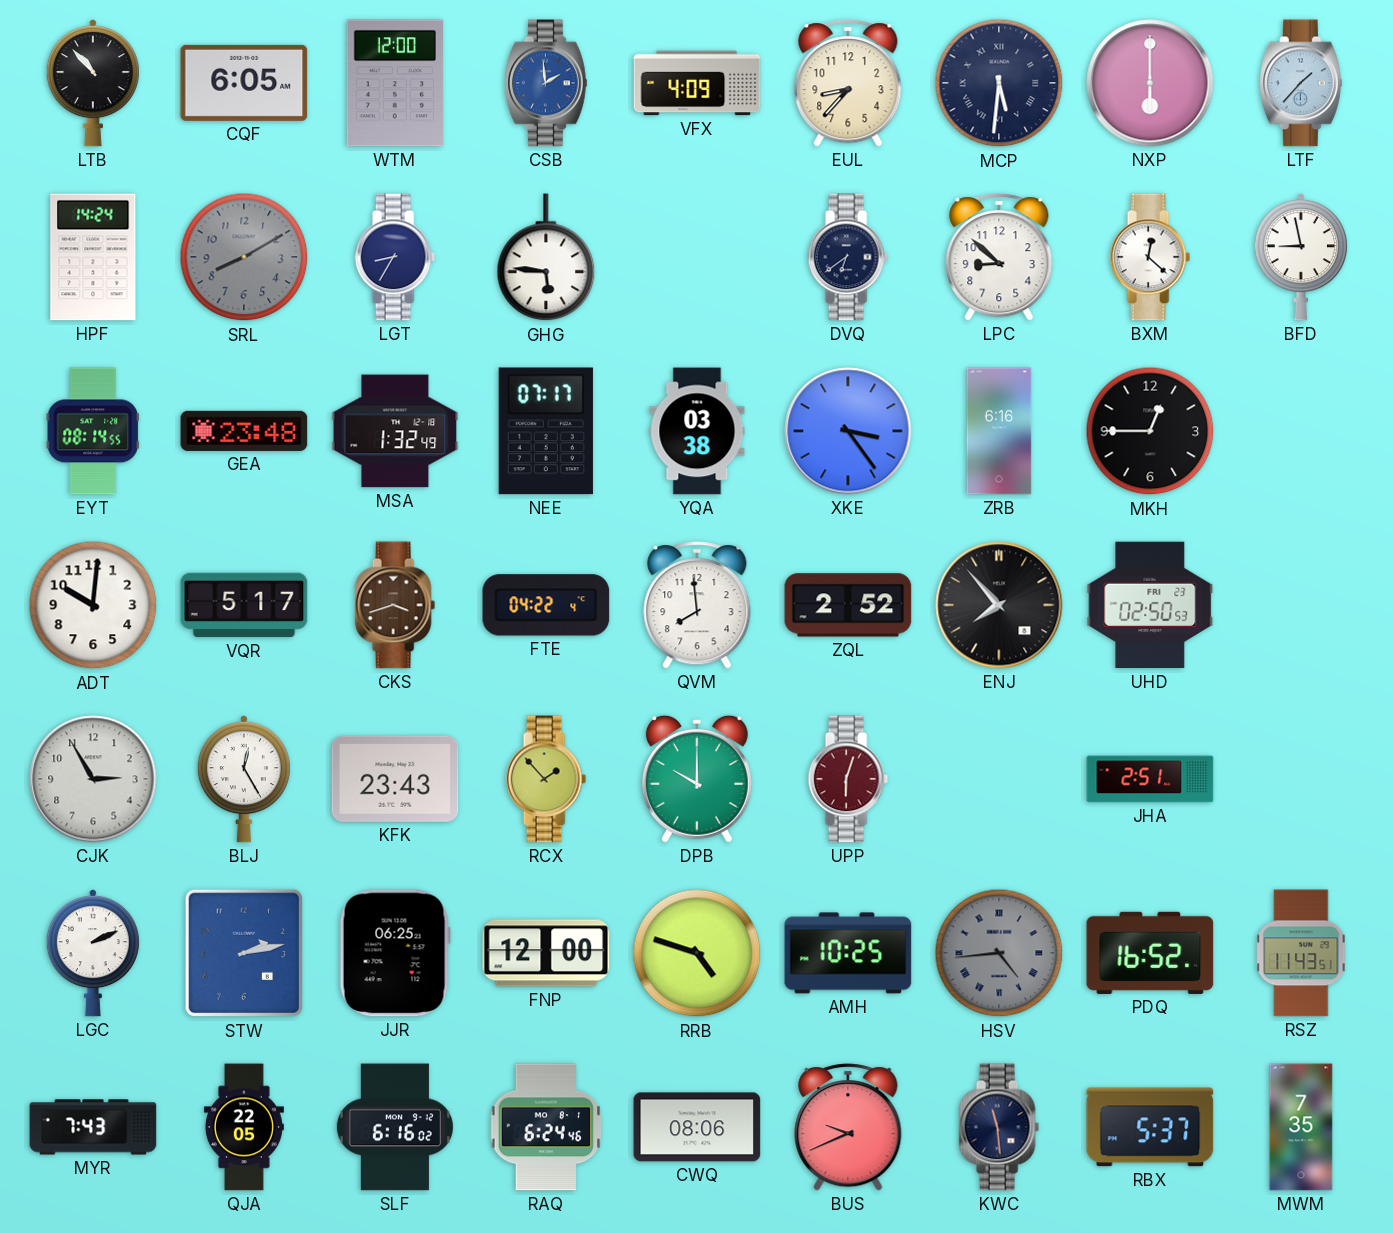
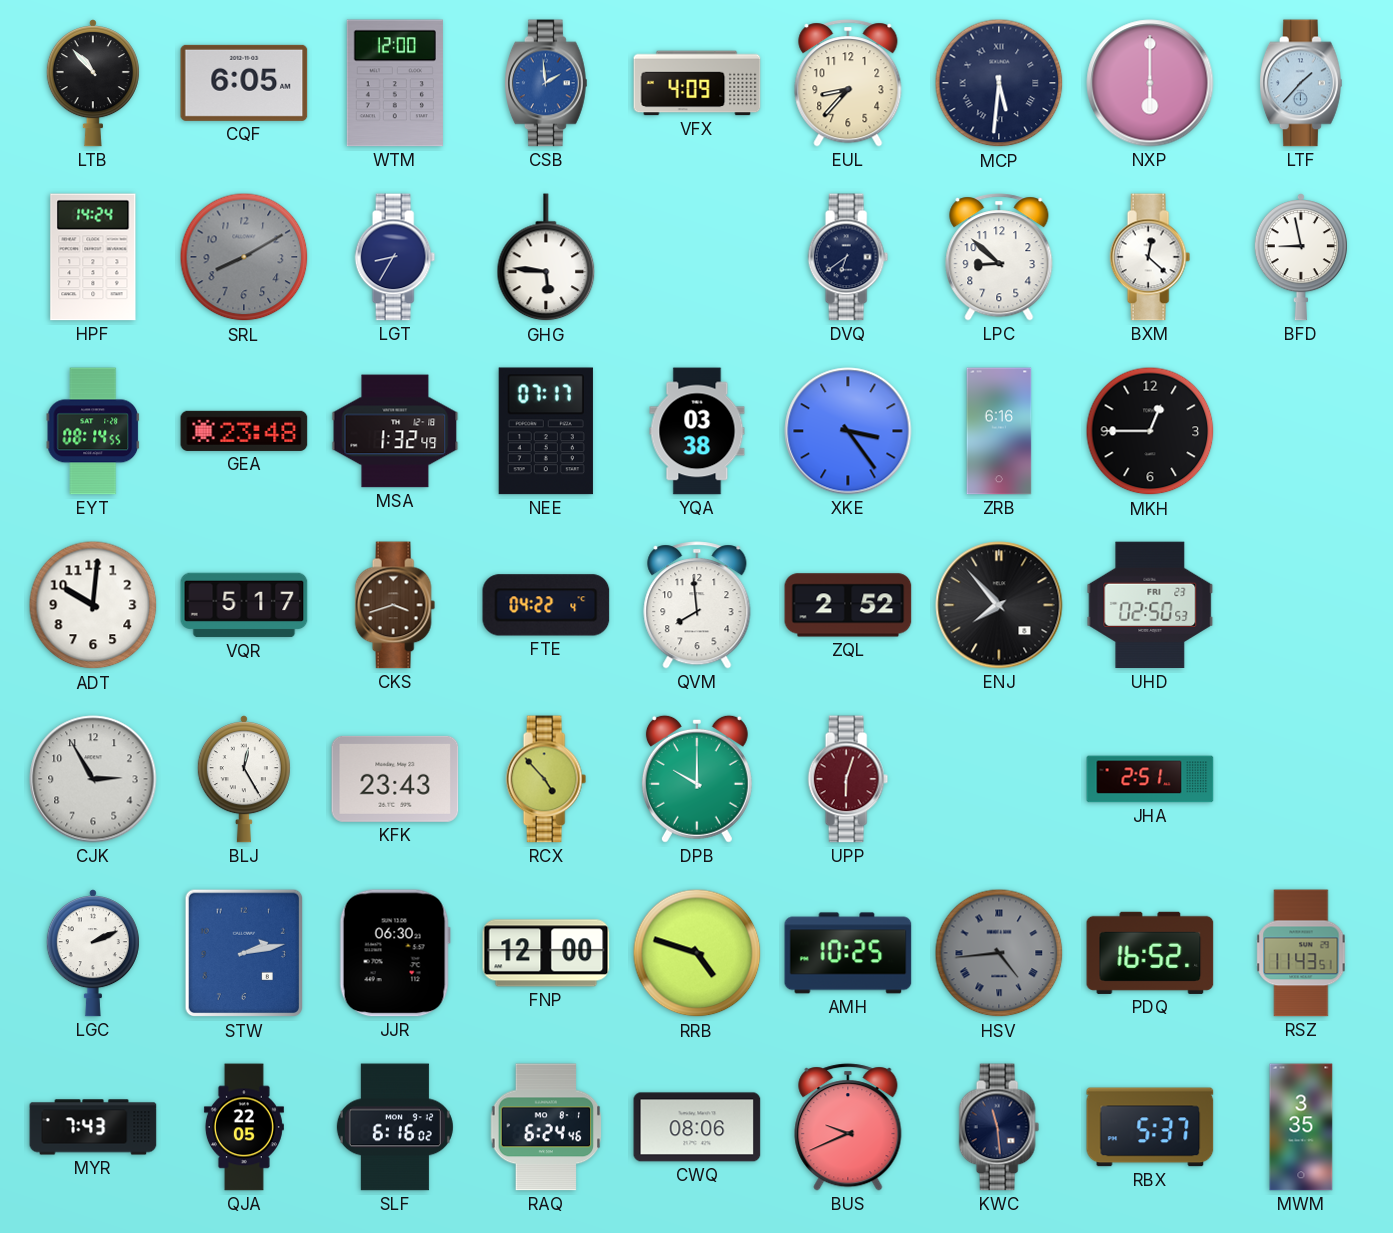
RCX: 1:53 -> 4:53
JJR: 06:25 -> 06:30
MWM: 7:35 -> 3:35
